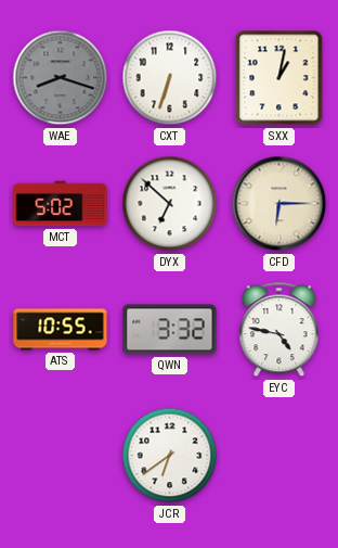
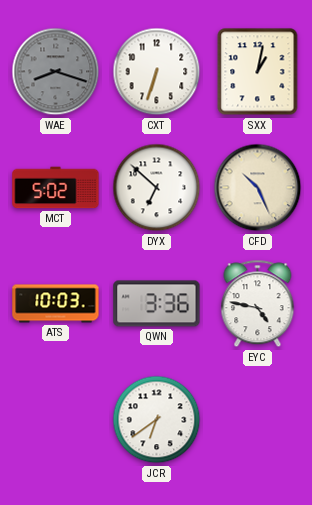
CFD: 6:15 -> 10:26
ATS: 10:55 -> 10:03
QWN: 3:32 -> 3:36
